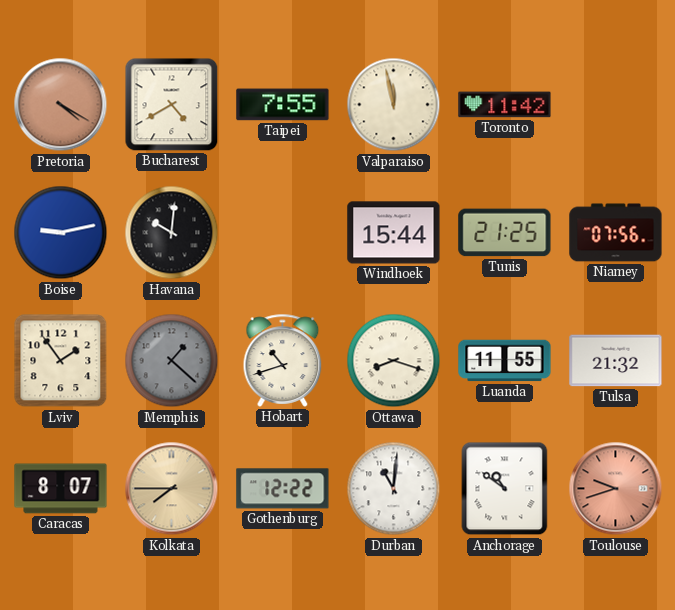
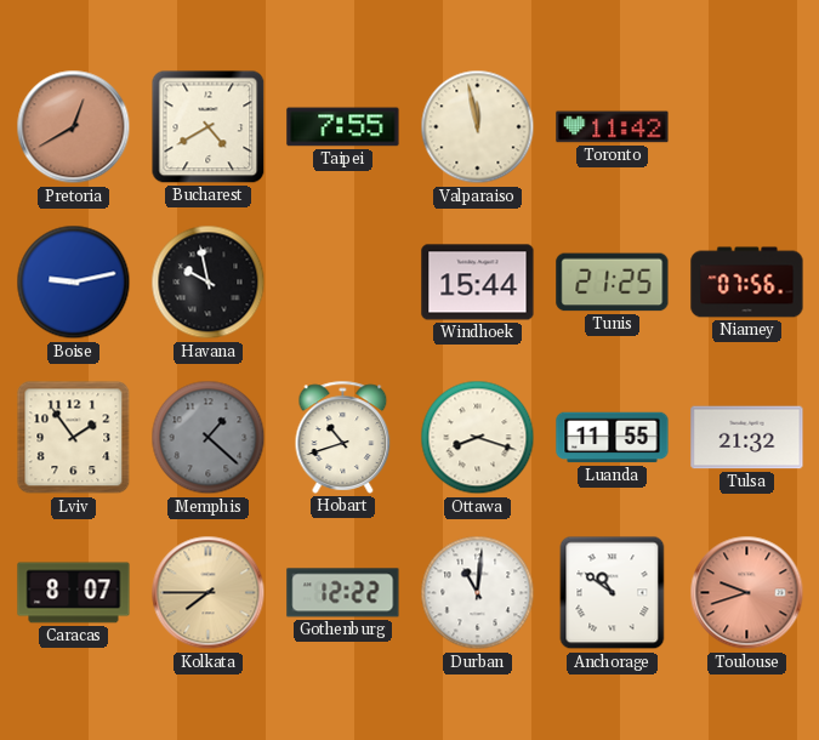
Pretoria: 4:20 -> 12:40
Havana: 10:01 -> 9:58
